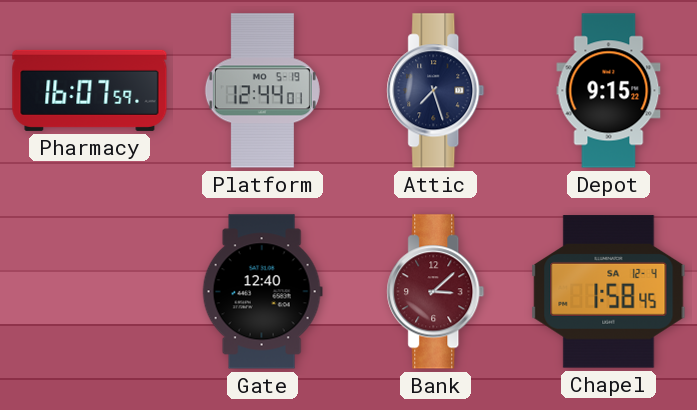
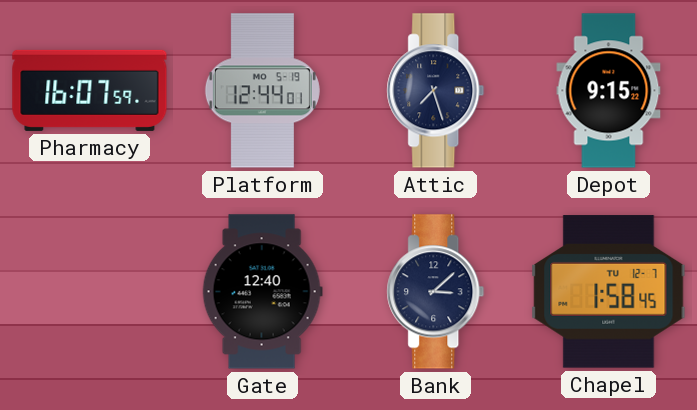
Bank dial: burgundy -> navy
Chapel date: SA 12-4 -> TU 12-7
